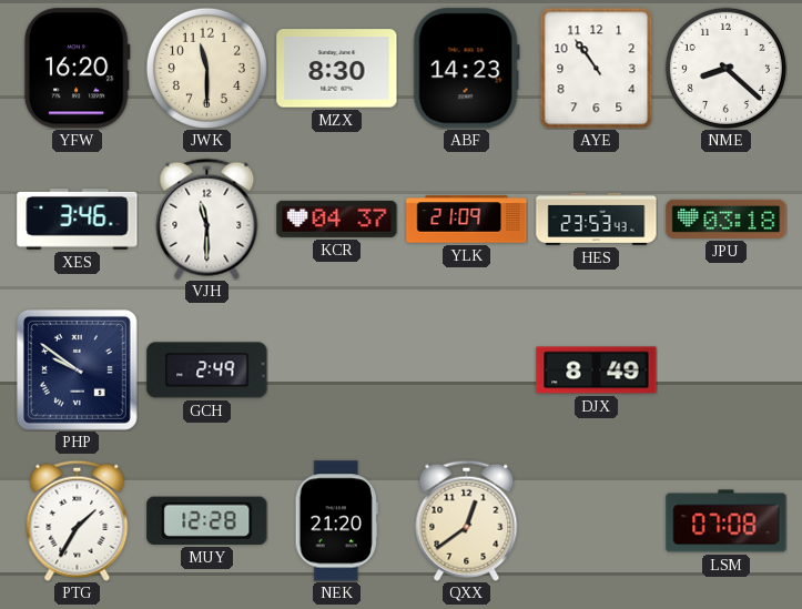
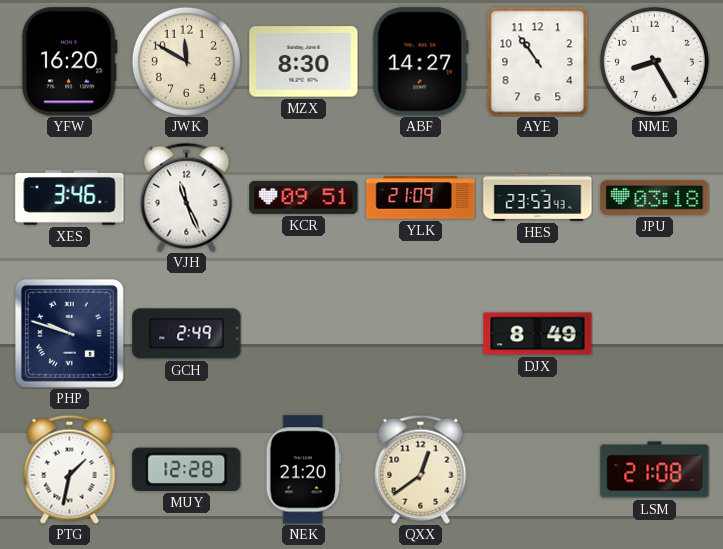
JWK: 11:30 -> 11:50
ABF: 14:23 -> 14:27
NME: 8:22 -> 8:25
VJH: 11:30 -> 11:26
KCR: 04:37 -> 09:51
PHP: 9:51 -> 9:48
PTG: 1:35 -> 1:32
LSM: 07:08 -> 21:08
